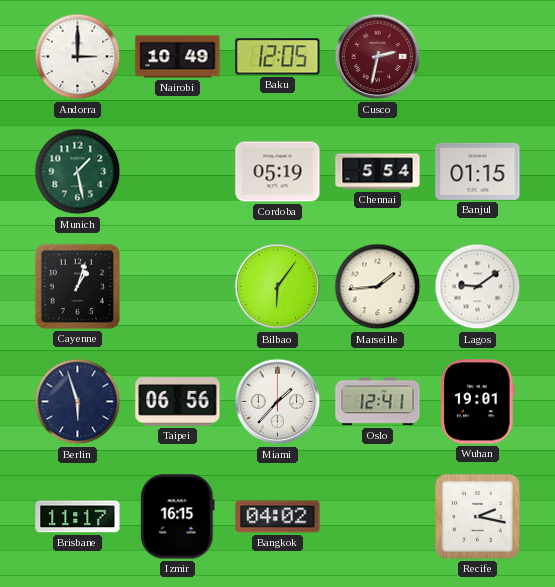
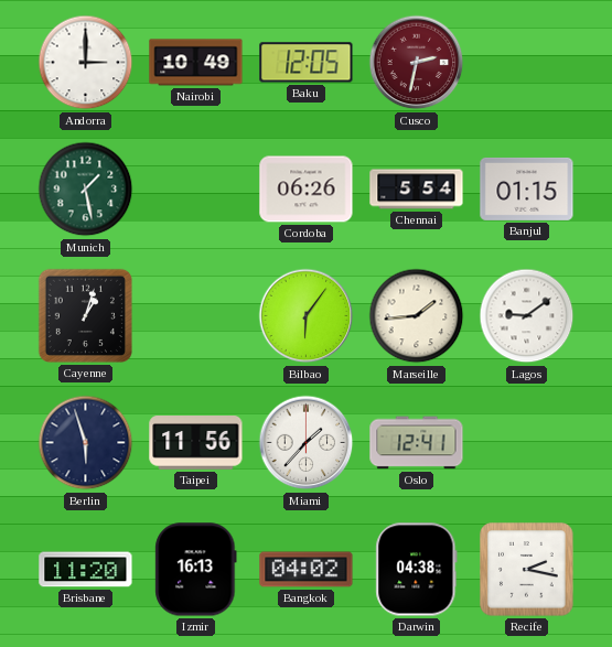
Cordoba: 05:19 -> 06:26
Taipei: 06:56 -> 11:56
Wuhan: 19:01 -> none
Brisbane: 11:17 -> 11:20
Izmir: 16:15 -> 16:13
Darwin: none -> 04:38
